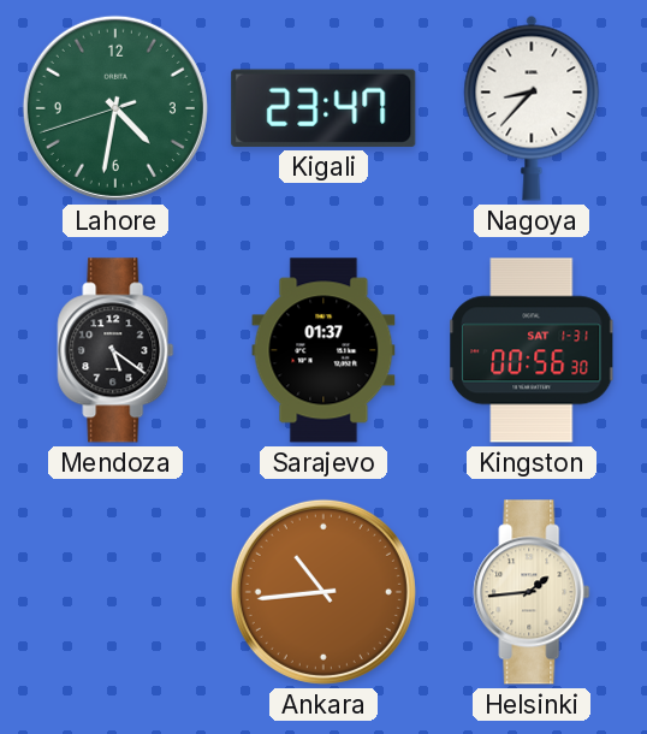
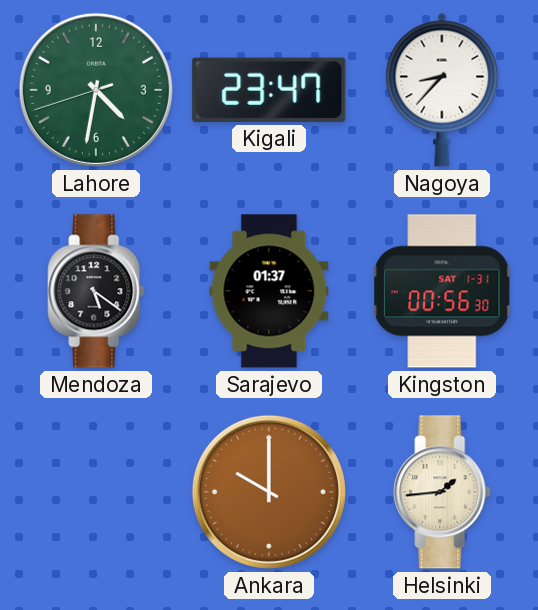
Ankara: 10:44 -> 10:00
